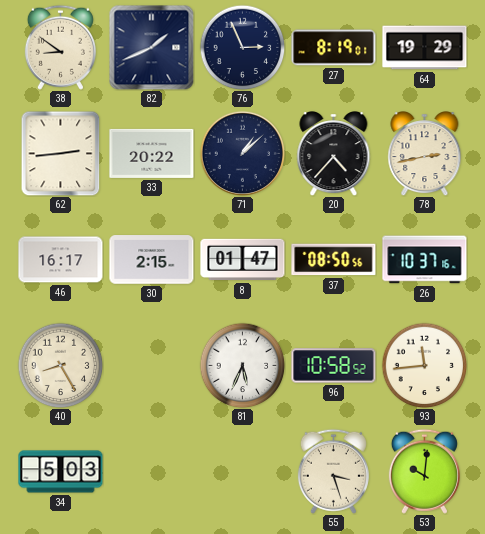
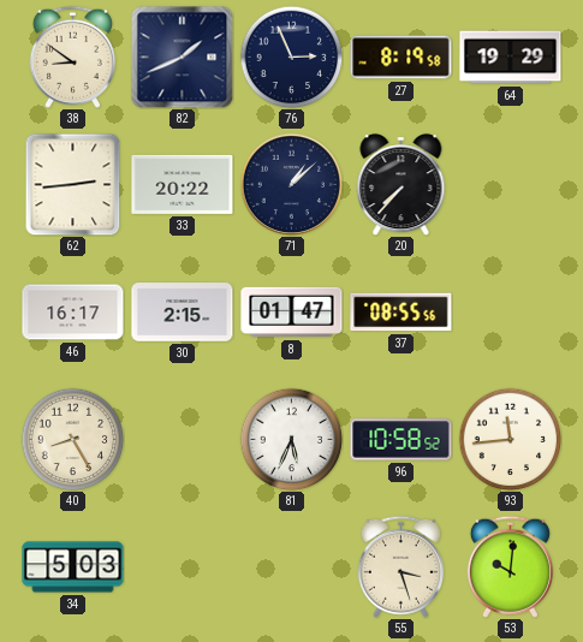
27: 8:19:01 -> 8:19:58
20: 4:37 -> 7:37
78: 2:43 -> none
37: 08:50 -> 08:55
26: 10:37 -> none
